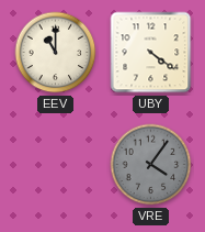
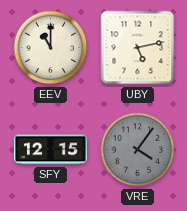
UBY: 4:21 -> 5:13
SFY: none -> 12:15
